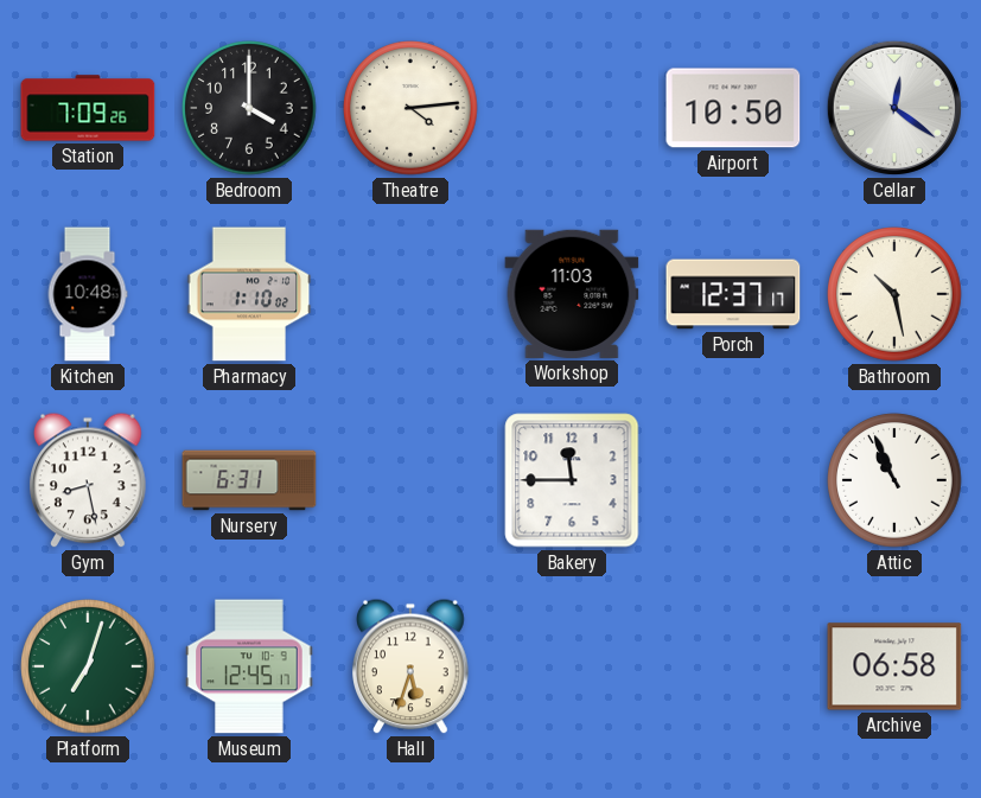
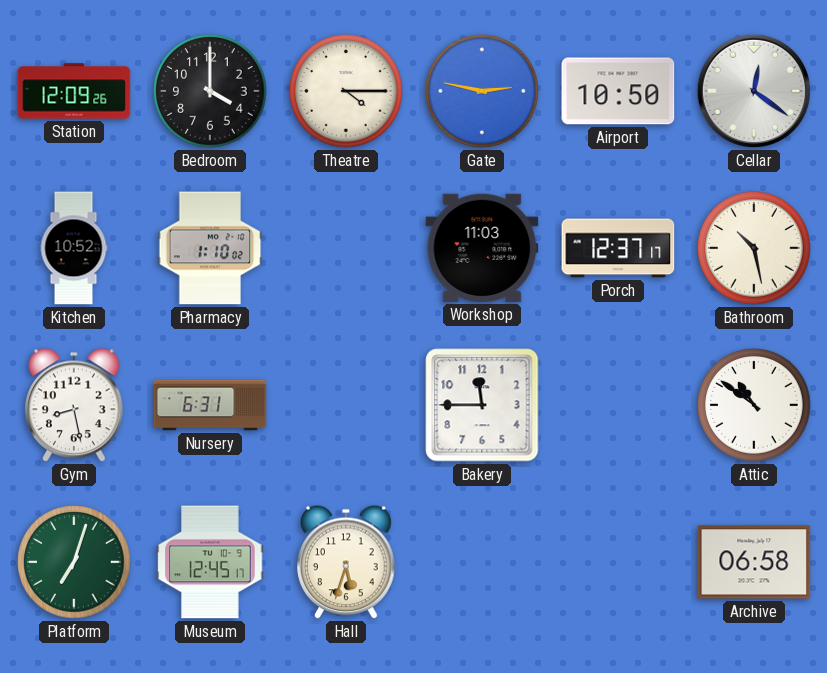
Station: 7:09 -> 12:09
Theatre: 4:14 -> 4:15
Gate: none -> 2:47
Kitchen: 10:48 -> 10:52
Attic: 10:56 -> 10:51
